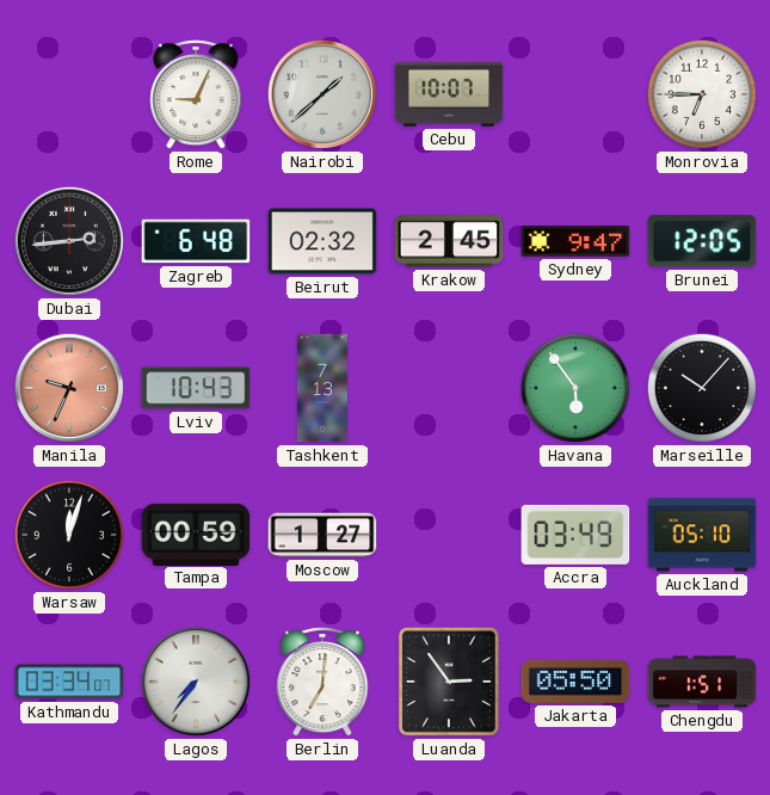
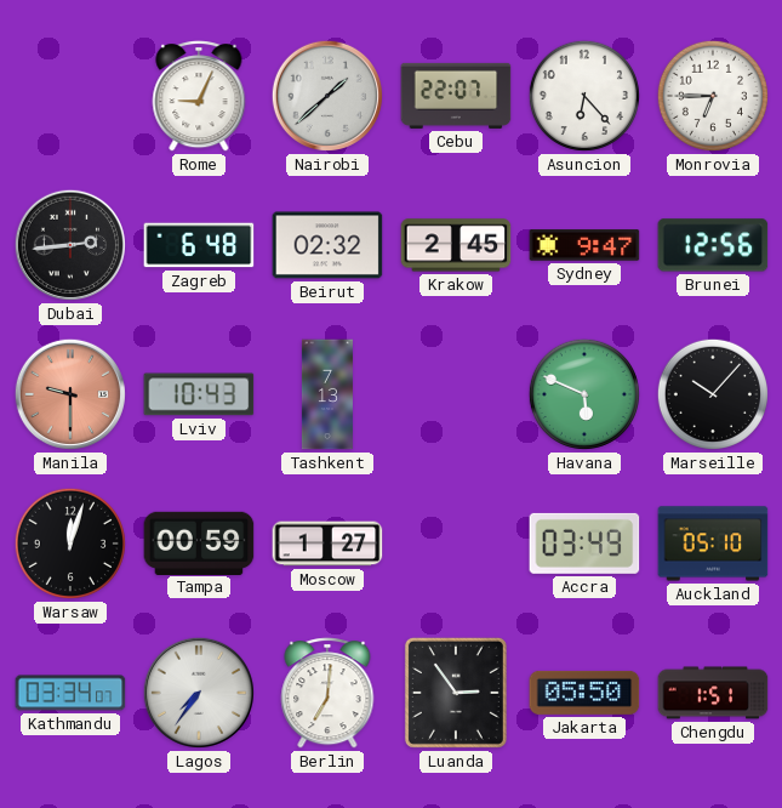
Cebu: 10:07 -> 22:07
Asuncion: none -> 6:23
Brunei: 12:05 -> 12:56
Manila: 9:34 -> 9:30
Havana: 5:54 -> 5:49
